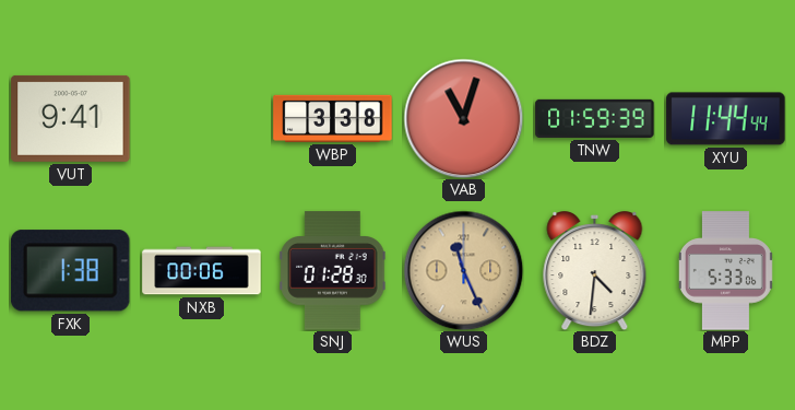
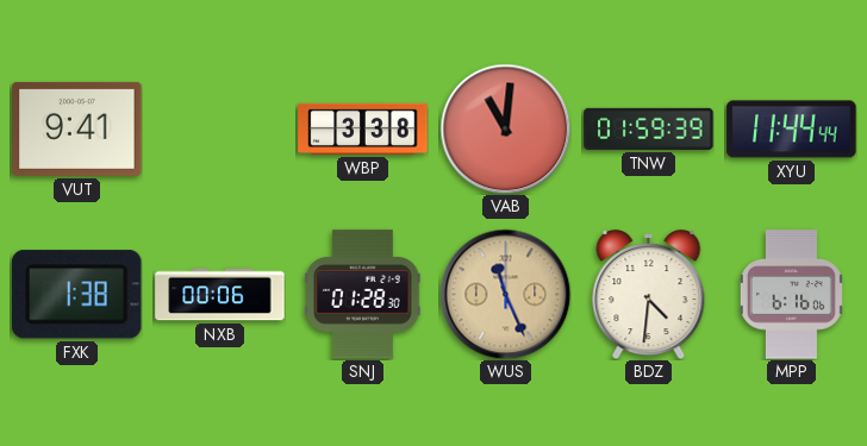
VAB: 11:03 -> 11:01
MPP: 5:33 -> 6:16
